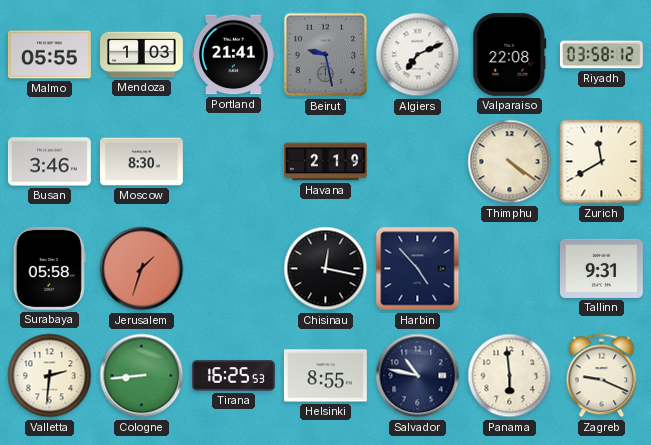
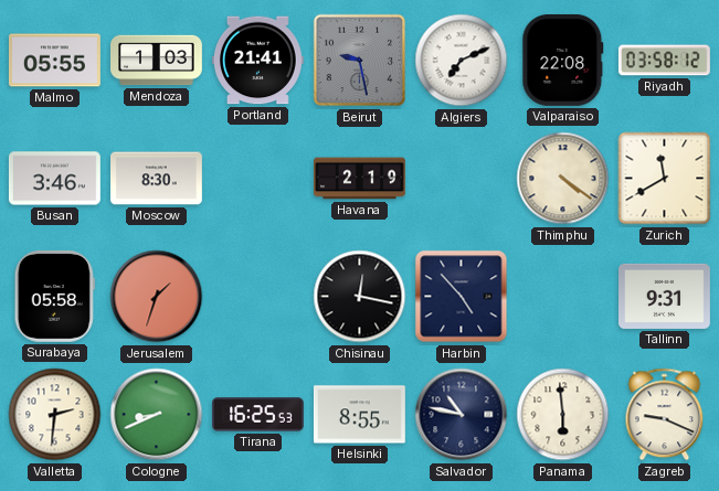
Cologne: 8:44 -> 8:41
